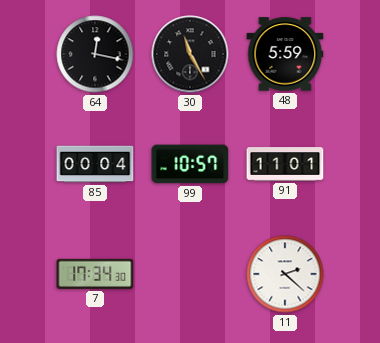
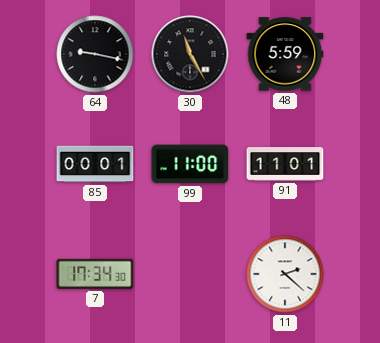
64: 12:17 -> 9:17
85: 00:04 -> 00:01
99: 10:57 -> 11:00
